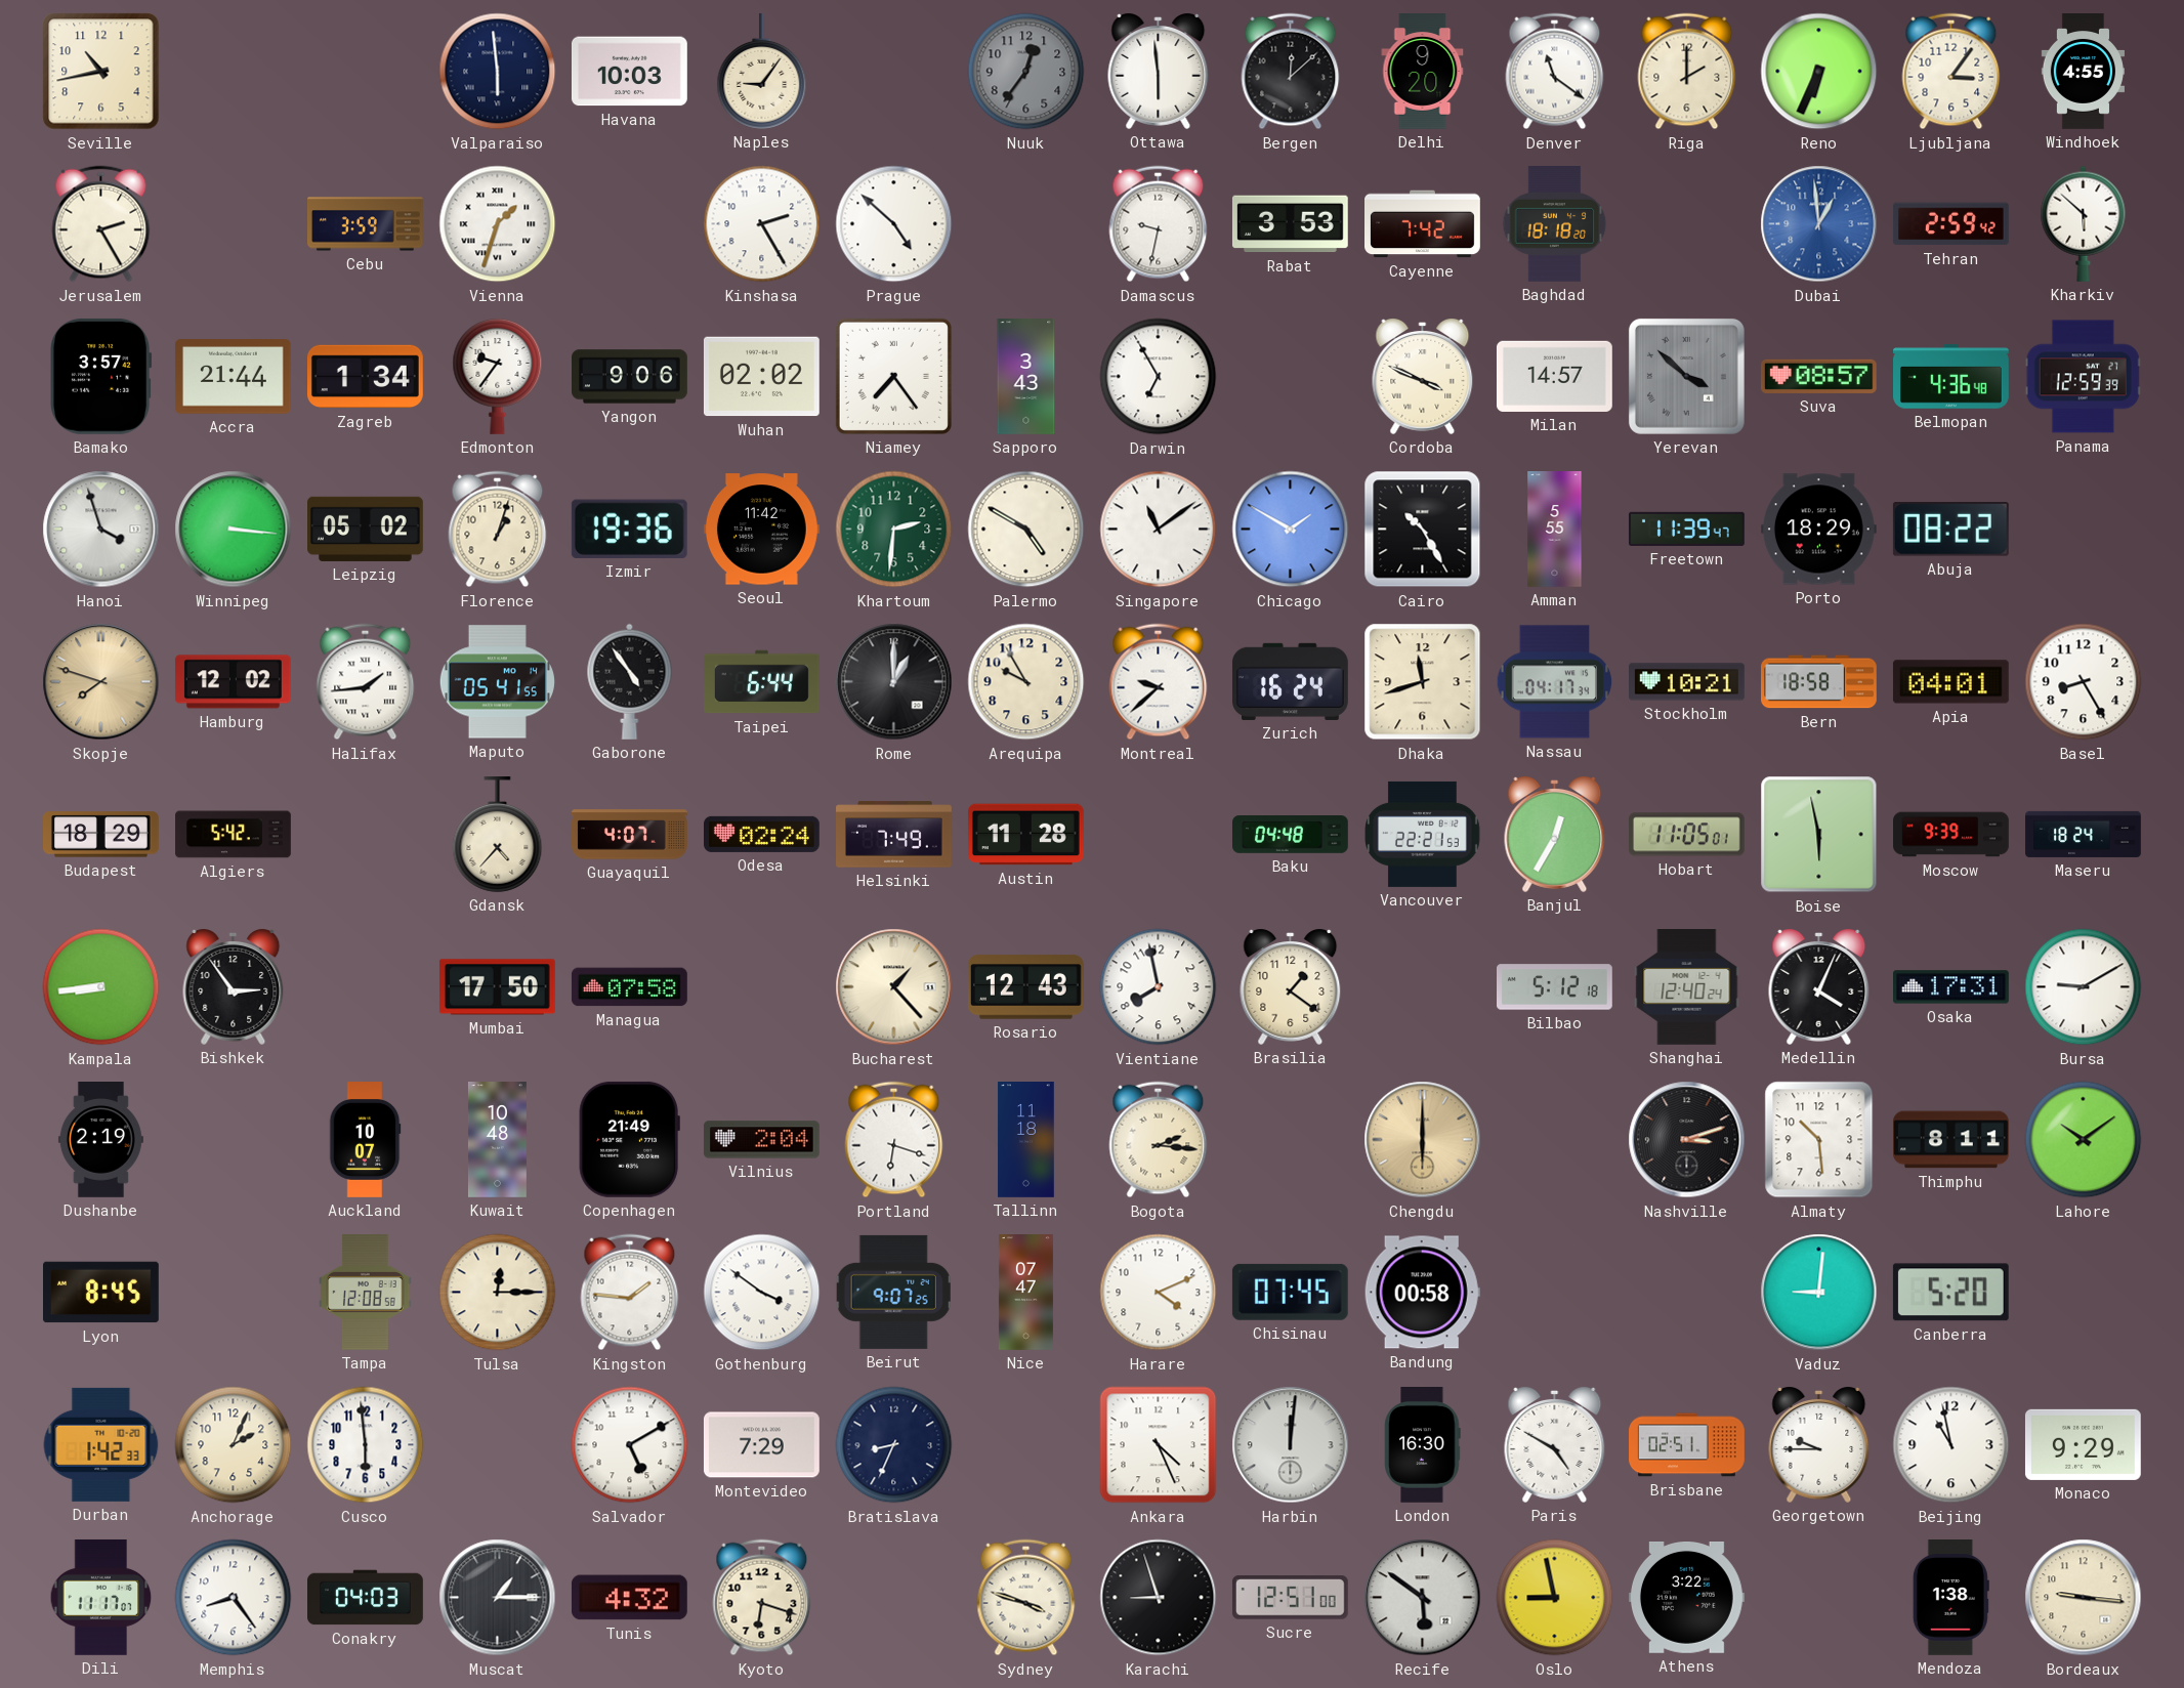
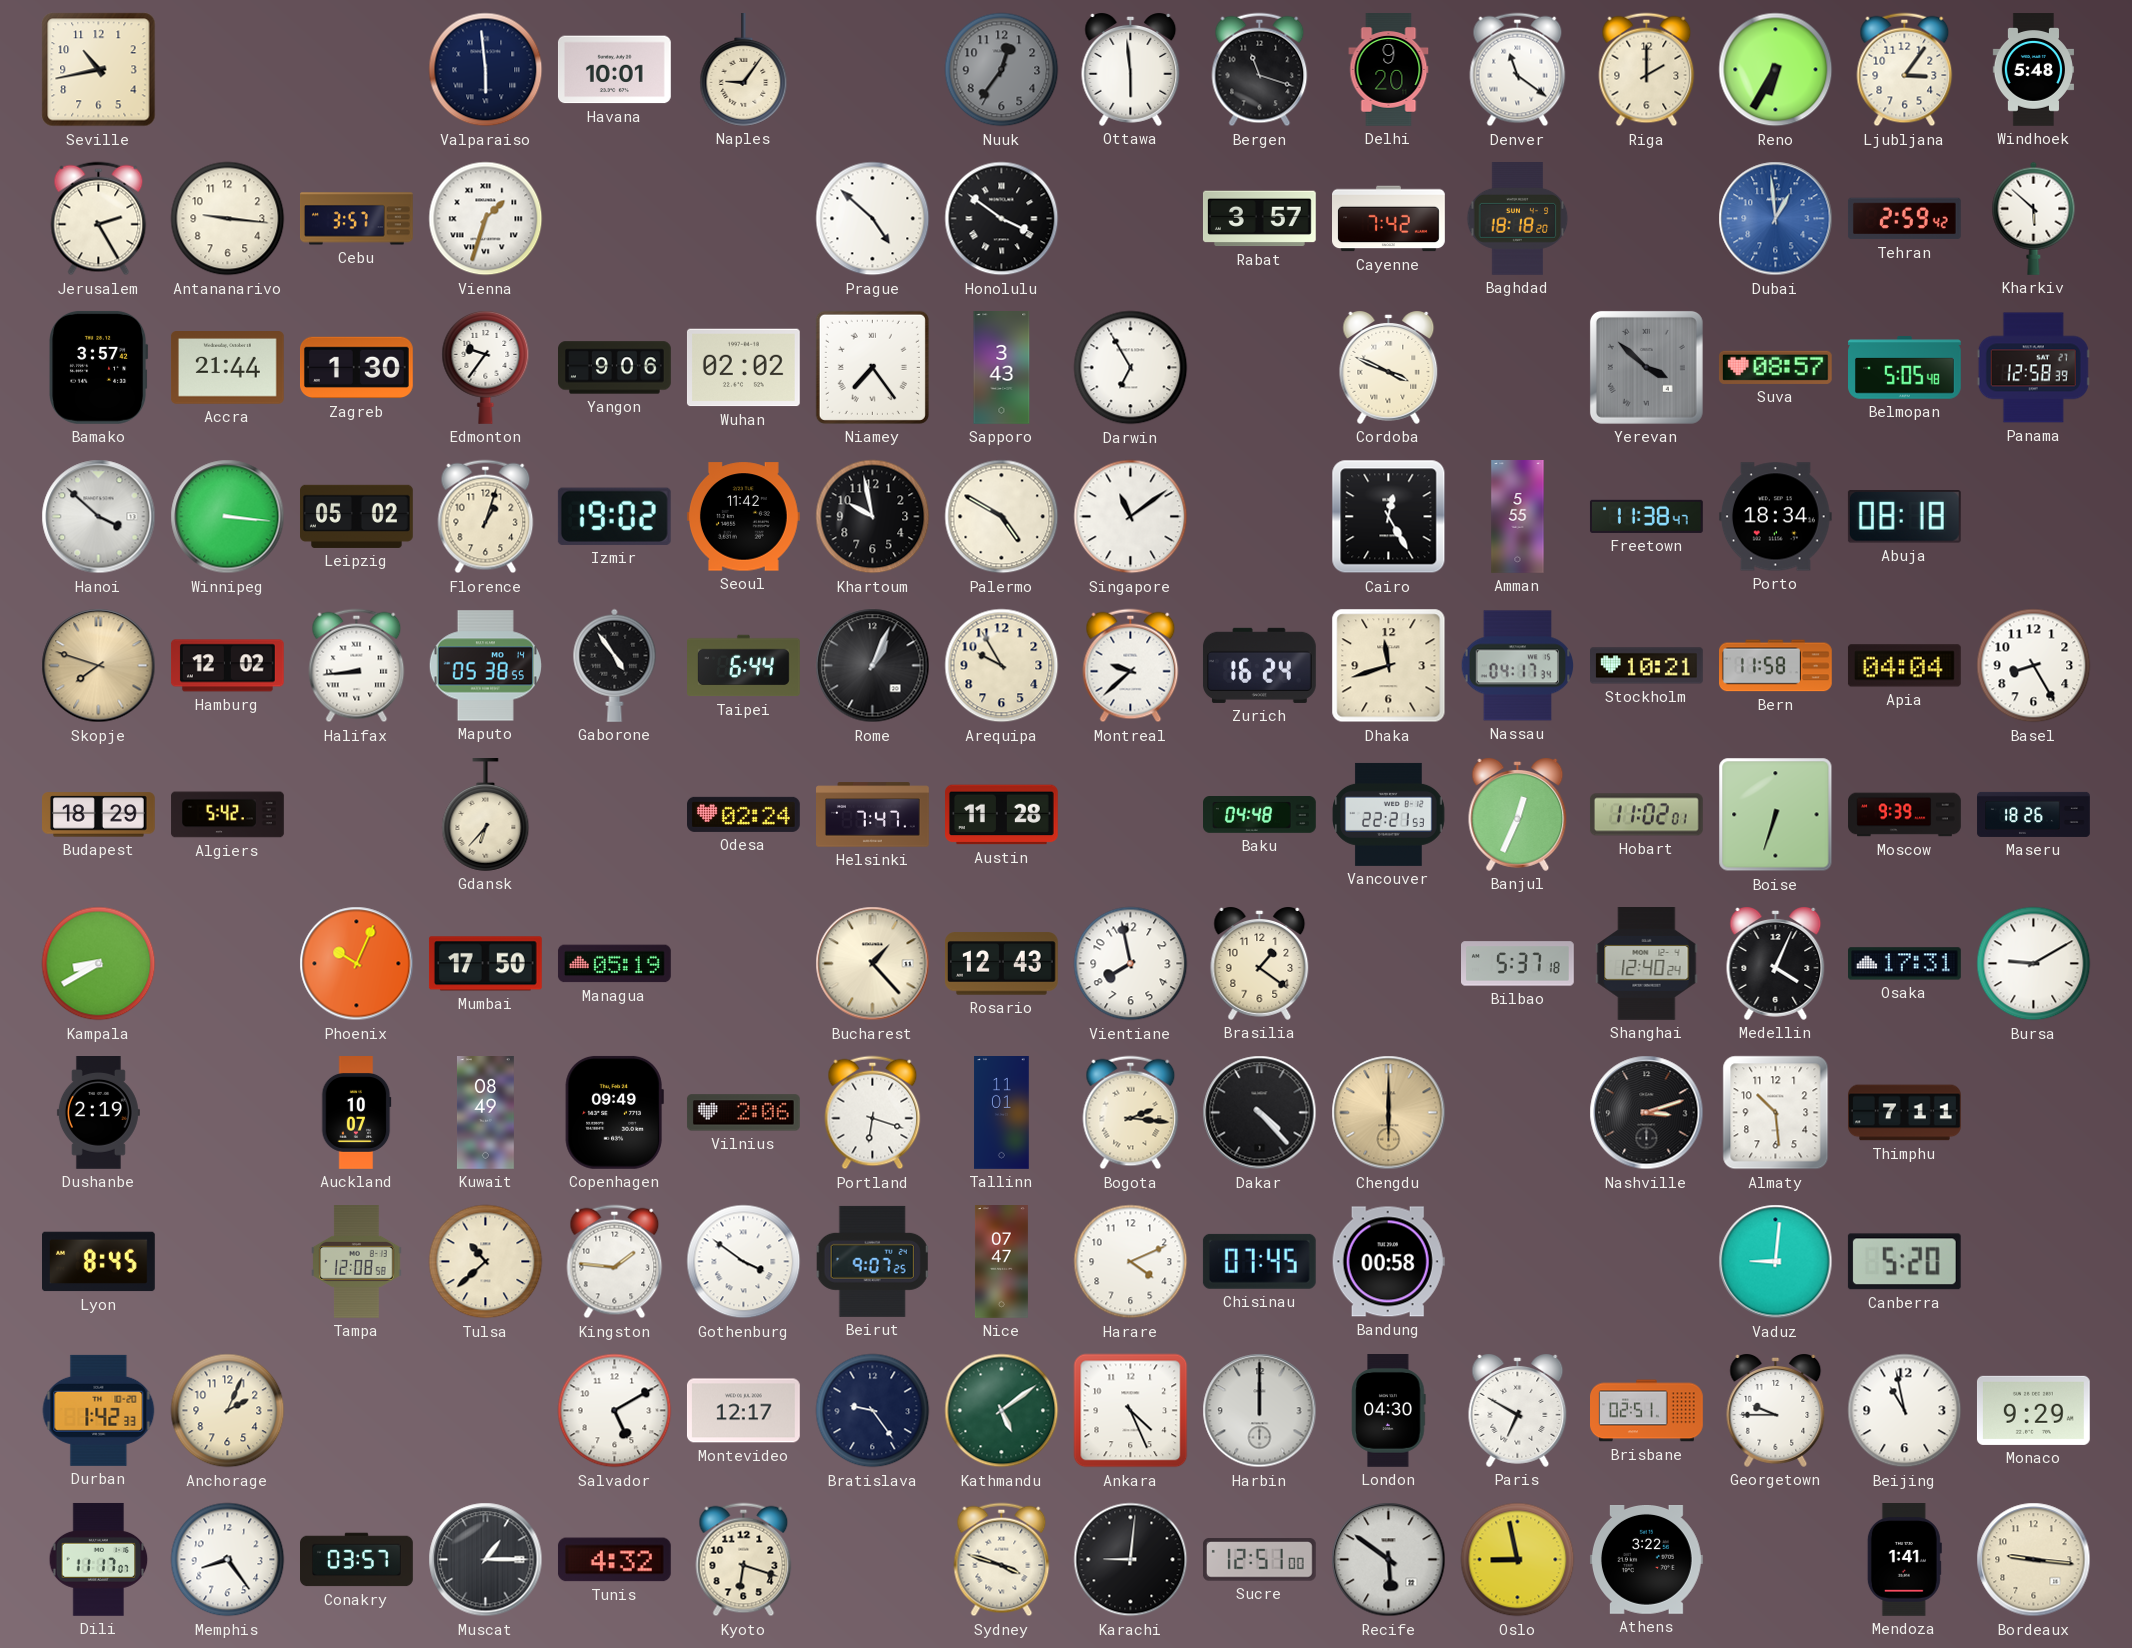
Havana: 10:03 -> 10:01
Bergen: 12:08 -> 11:18
Reno: 6:34 -> 6:35
Windhoek: 4:55 -> 5:48
Antananarivo: none -> 9:16
Cebu: 3:59 -> 3:57
Kinshasa: 2:25 -> none
Honolulu: none -> 3:51
Damascus: 9:32 -> none
Rabat: 3:53 -> 3:57
Zagreb: 1:34 -> 1:30
Milan: 14:57 -> none
Belmopan: 4:36 -> 5:05
Panama: 12:59 -> 12:58
Hanoi: 3:57 -> 3:52
Izmir: 19:36 -> 19:02
Khartoum: 2:31 -> 9:58
Khartoum dial: green -> black
Chicago: 1:50 -> none
Cairo: 10:25 -> 12:25
Freetown: 11:39 -> 11:38
Porto: 18:29 -> 18:34
Abuja: 08:22 -> 08:18
Halifax: 1:44 -> 8:44
Maputo: 05:41 -> 05:38
Rome: 1:00 -> 1:04
Bern: 18:58 -> 11:58
Apia: 04:01 -> 04:04
Gdansk: 4:37 -> 6:37
Guayaquil: 4:07 -> none
Helsinki: 7:49 -> 7:47
Banjul: 12:35 -> 12:34
Hobart: 11:05 -> 11:02
Boise: 5:58 -> 6:33
Maseru: 18:24 -> 18:26
Kampala: 8:44 -> 8:40
Bishkek: 2:54 -> none
Phoenix: none -> 10:04
Managua: 07:58 -> 05:19
Bilbao: 5:12 -> 5:37
Kuwait: 10:48 -> 08:49
Copenhagen: 21:49 -> 09:49
Vilnius: 2:04 -> 2:06
Tallinn: 11:18 -> 11:01
Dakar: none -> 4:23
Thimphu: 8:11 -> 7:11
Lahore: 10:09 -> none
Tulsa: 12:15 -> 10:38
Cusco: 5:59 -> none
Montevideo: 7:29 -> 12:17
Bratislava: 8:34 -> 9:24
Kathmandu: none -> 5:09
Harbin: 12:01 -> 12:00
London: 16:30 -> 04:30
Paris: 4:50 -> 6:50
Conakry: 04:03 -> 03:57
Karachi: 8:57 -> 9:01
Mendoza: 1:38 -> 1:41
